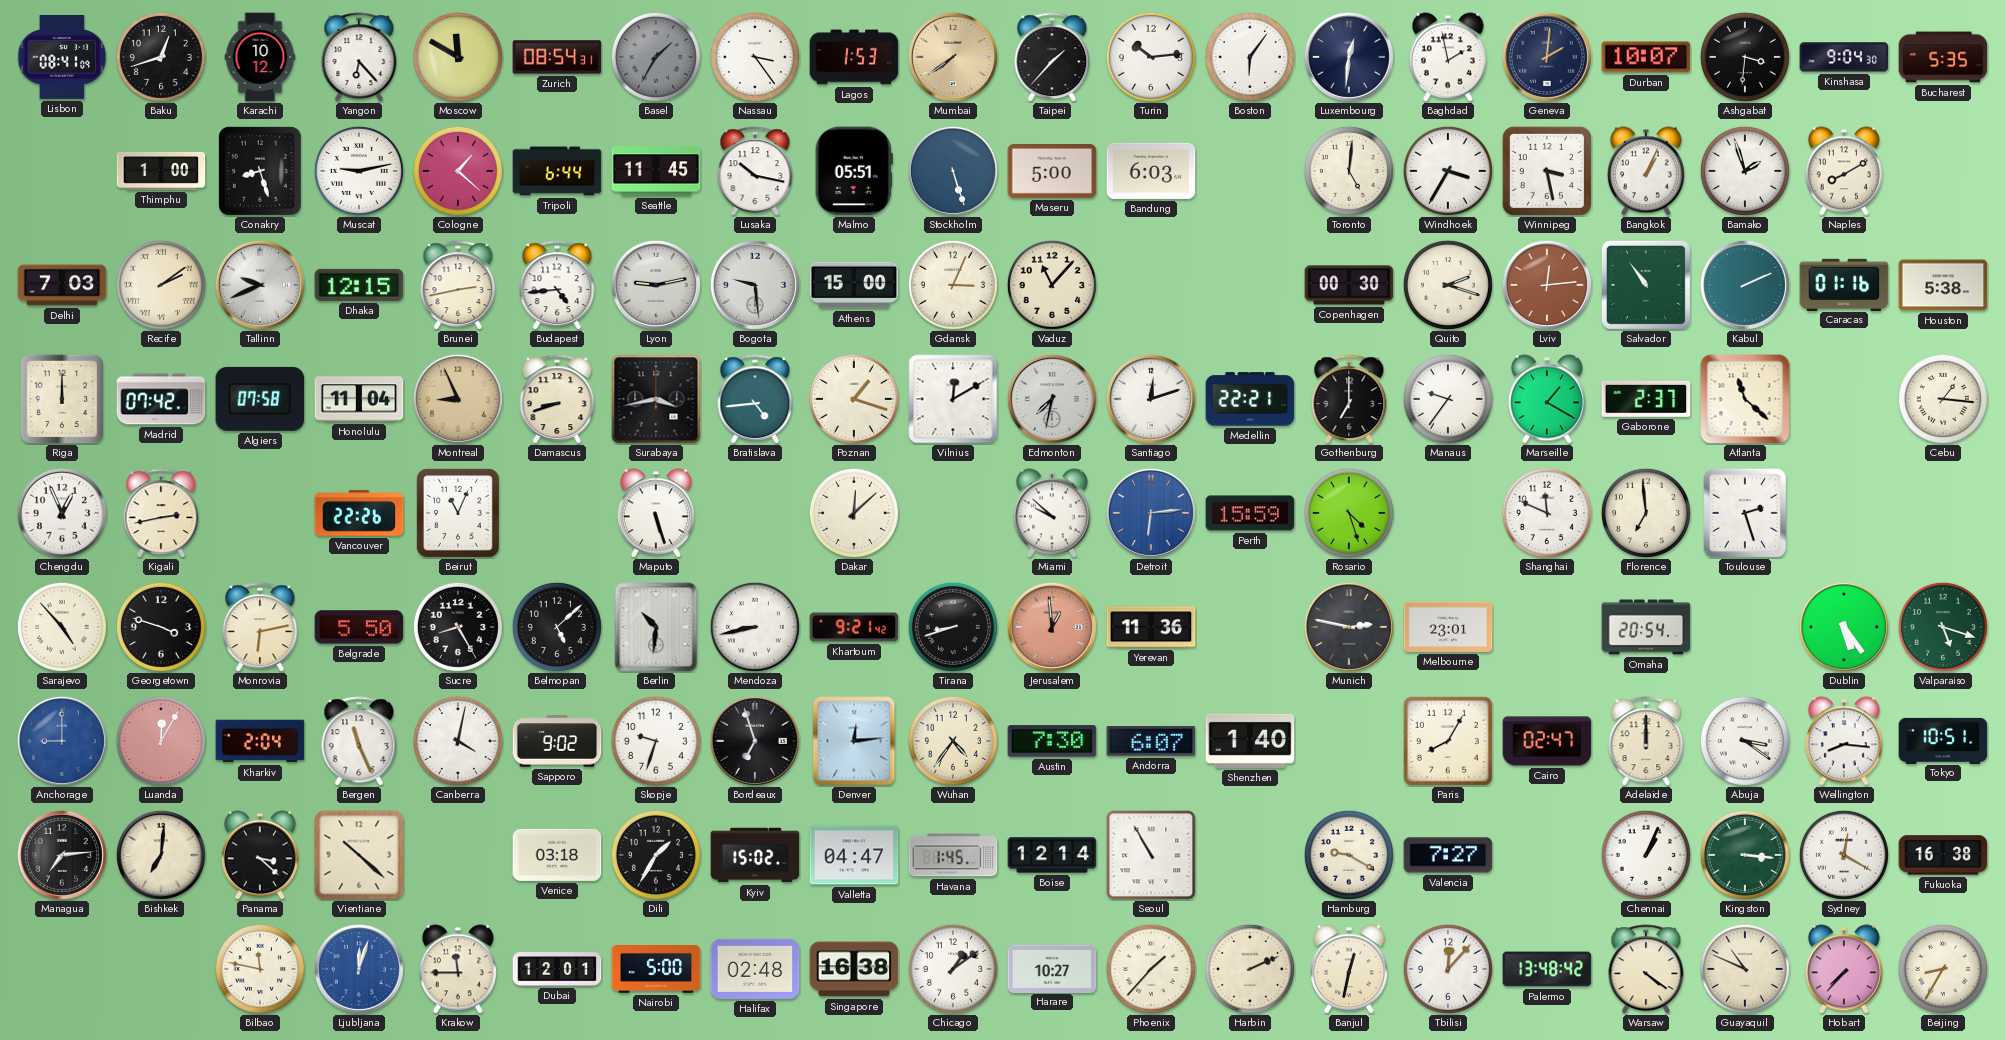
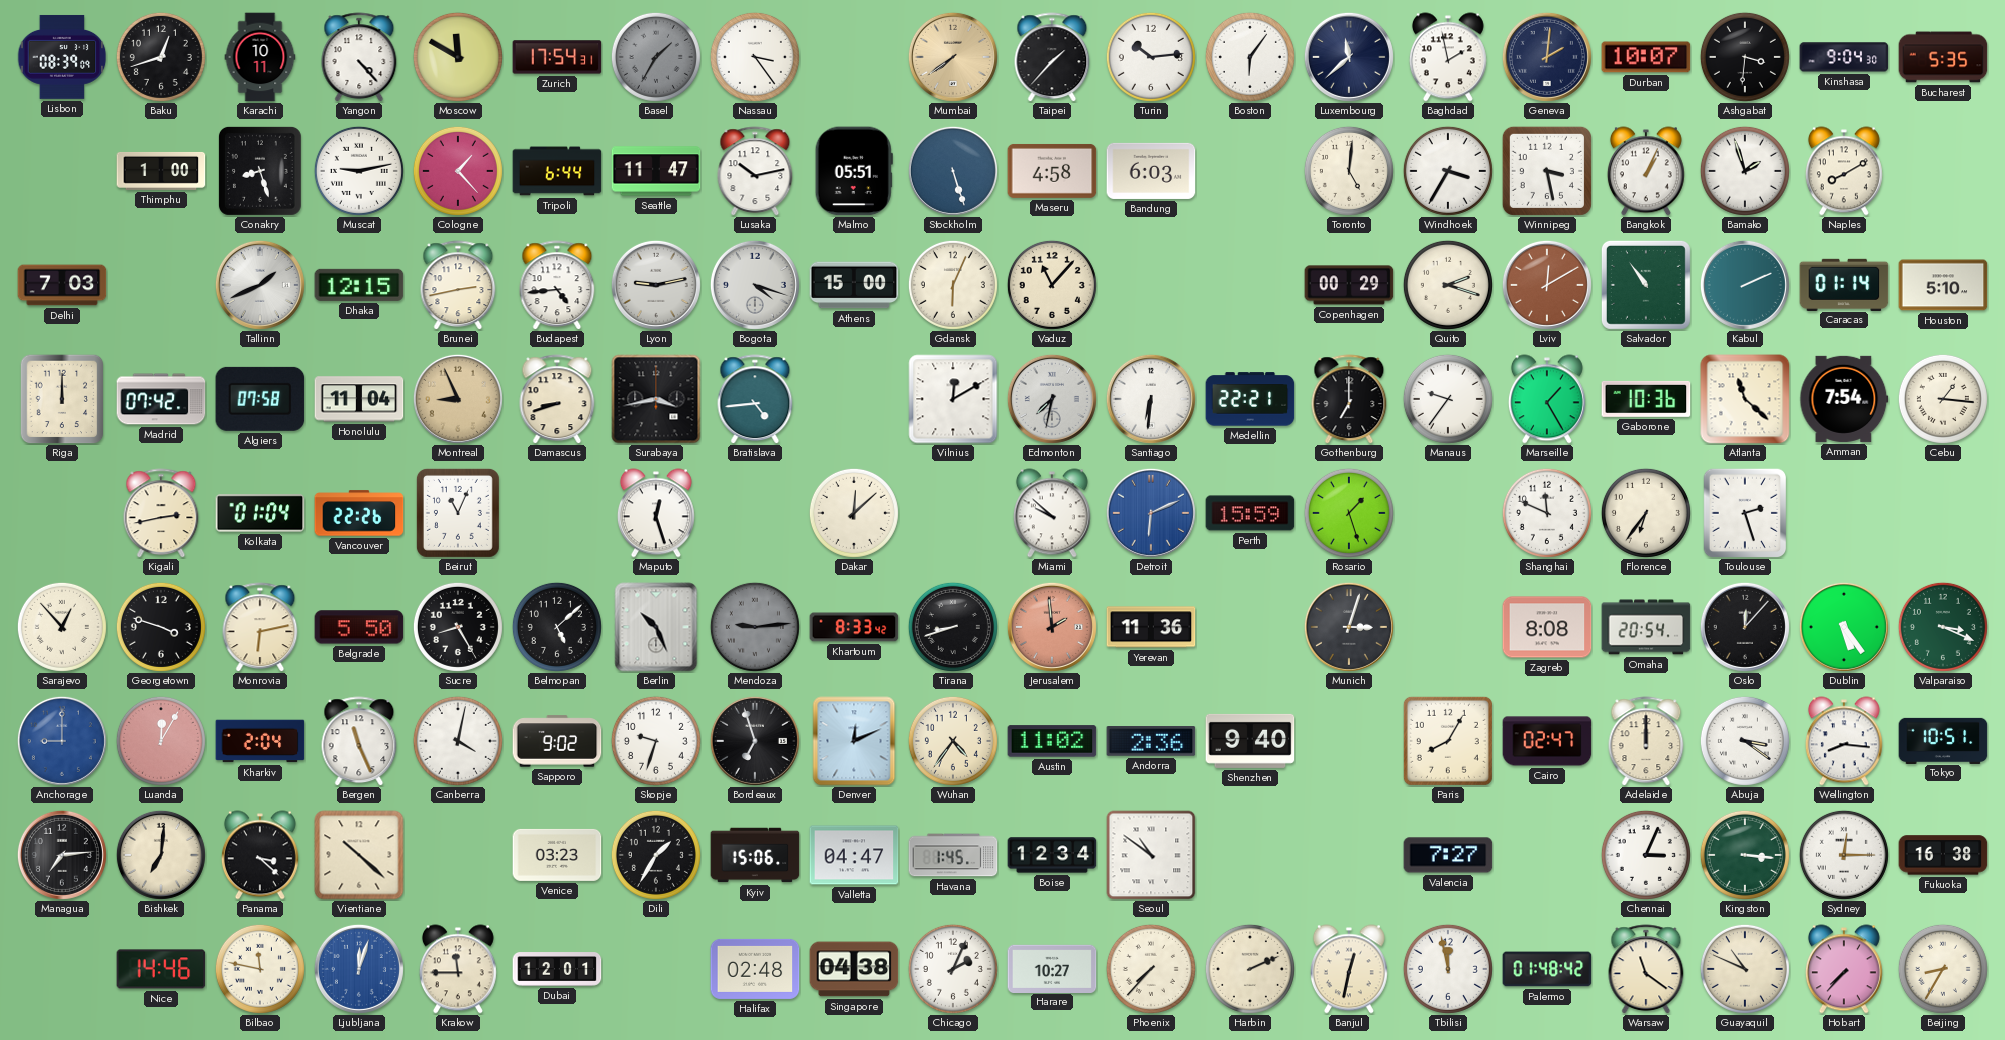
Lisbon: 08:41 -> 08:39
Karachi: 10:12 -> 10:11
Yangon: 6:23 -> 4:23
Zurich: 08:54 -> 17:54
Lagos: 1:53 -> none
Luxembourg: 12:31 -> 11:38
Cologne: 1:22 -> 1:23
Seattle: 11:45 -> 11:47
Lusaka: 10:17 -> 10:13
Maseru: 5:00 -> 4:58
Recife: 2:09 -> none
Tallinn: 9:41 -> 1:41
Bogota: 9:29 -> 4:18
Gdansk: 3:04 -> 6:04
Copenhagen: 00:30 -> 00:29
Lviv: 12:14 -> 12:10
Caracas: 01:16 -> 01:14
Houston: 5:38 -> 5:10
Poznan: 1:18 -> none
Santiago: 12:12 -> 6:31
Marseille: 1:20 -> 1:25
Gaborone: 2:37 -> 10:36
Amman: none -> 7:54
Chengdu: 12:56 -> none
Kolkata: none -> 01:04
Maputo: 5:27 -> 12:27
Detroit: 6:14 -> 6:11
Rosario: 4:27 -> 1:27
Florence: 6:59 -> 6:36
Sarajevo: 4:53 -> 12:53
Berlin: 10:31 -> 10:26
Mendoza: 8:43 -> 9:14
Mendoza dial: white -> grey
Khartoum: 9:21 -> 8:33
Jerusalem: 12:59 -> 1:59
Munich: 2:47 -> 3:03
Melbourne: 23:01 -> none
Zagreb: none -> 8:08
Oslo: none -> 12:07
Valparaiso: 5:18 -> 3:19
Denver: 12:14 -> 12:11
Austin: 7:30 -> 11:02
Andorra: 6:07 -> 2:36
Shenzhen: 1:40 -> 9:40
Venice: 03:18 -> 03:23
Kyiv: 15:02 -> 15:06
Boise: 12:14 -> 12:34
Seoul: 10:55 -> 10:51
Hamburg: 9:20 -> none
Chennai: 1:04 -> 3:04
Sydney: 12:20 -> 12:15
Nice: none -> 14:46
Nairobi: 5:00 -> none
Singapore: 16:38 -> 04:38
Chicago: 1:09 -> 2:04
Phoenix: 1:37 -> 7:37
Tbilisi: 12:07 -> 11:58
Palermo: 13:48 -> 01:48
Warsaw: 4:21 -> 11:21
